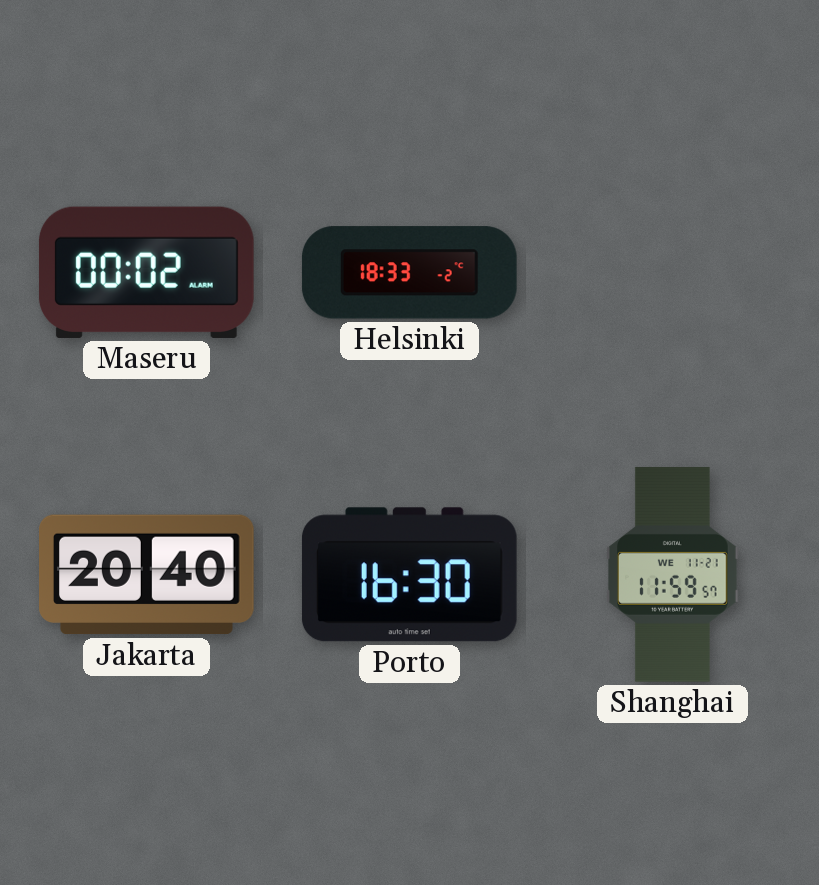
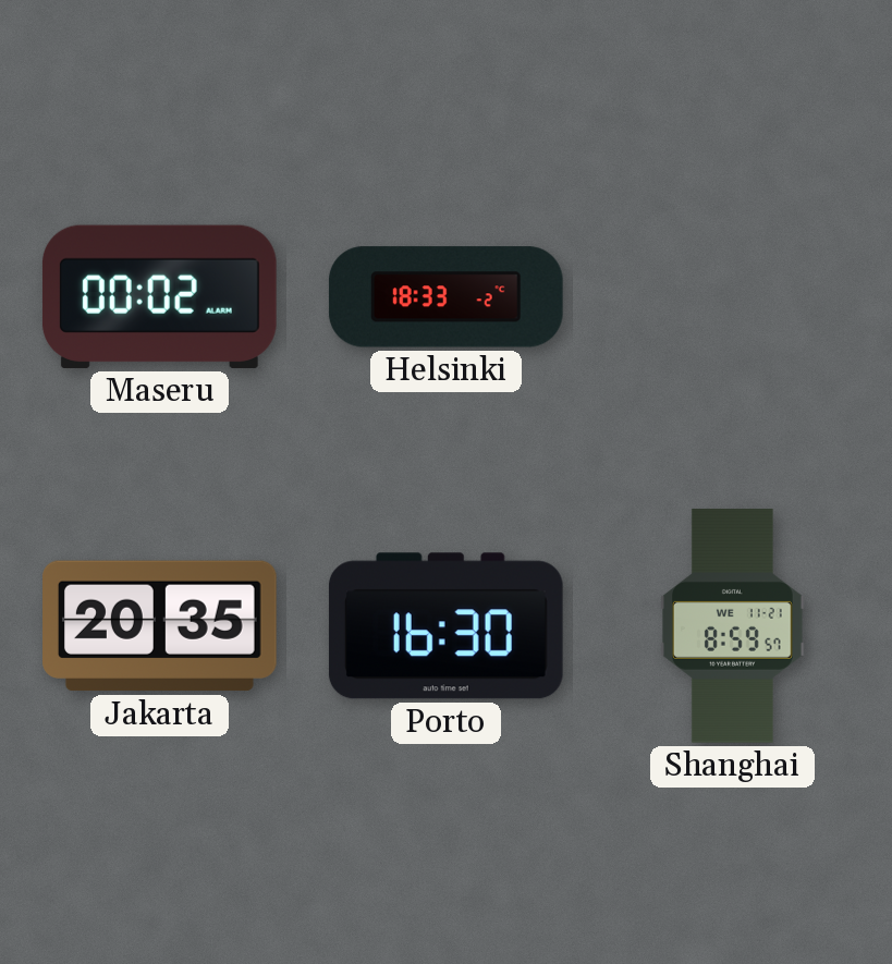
Jakarta: 20:40 -> 20:35
Shanghai: 11:59 -> 8:59
